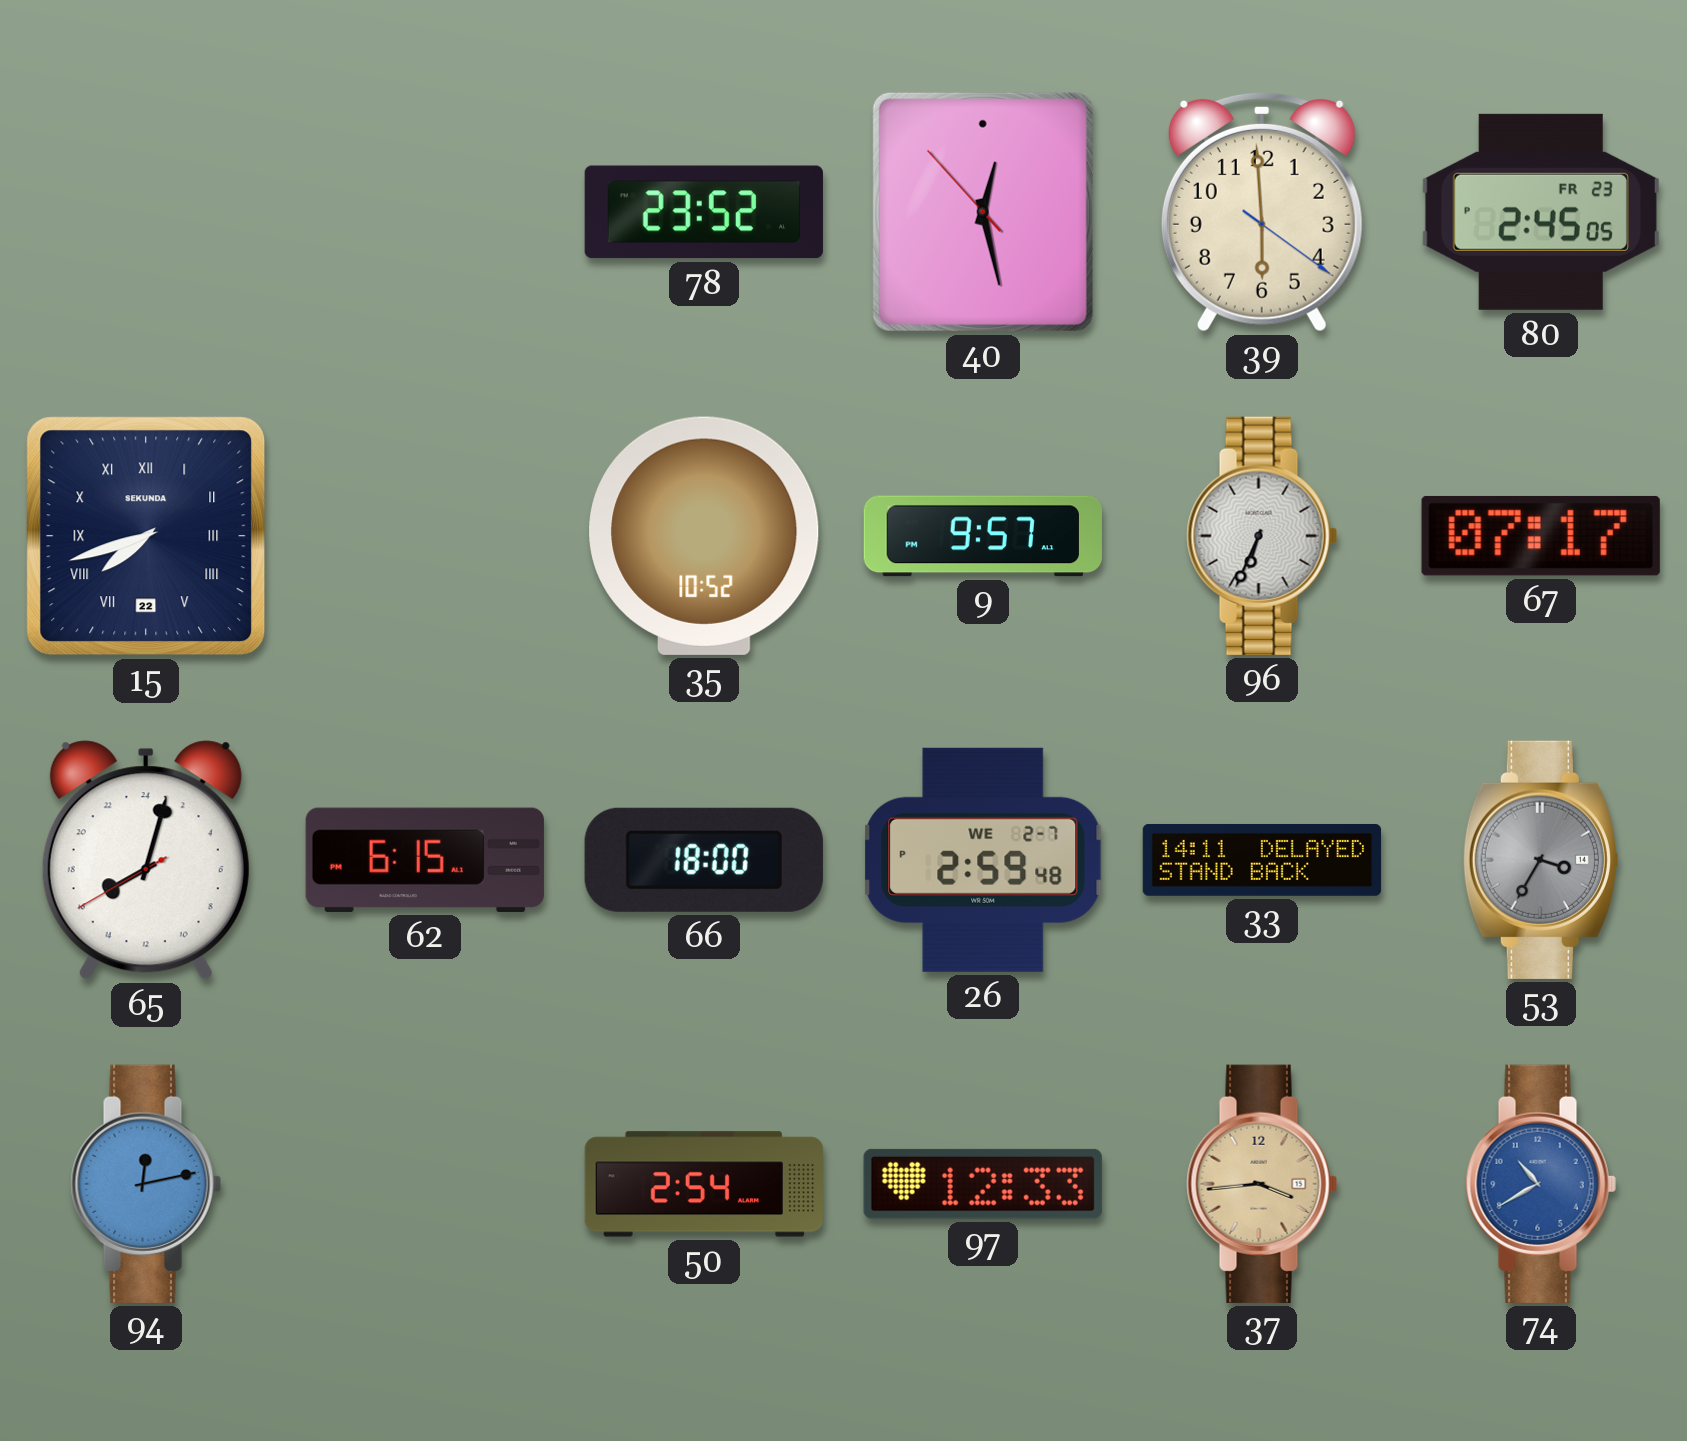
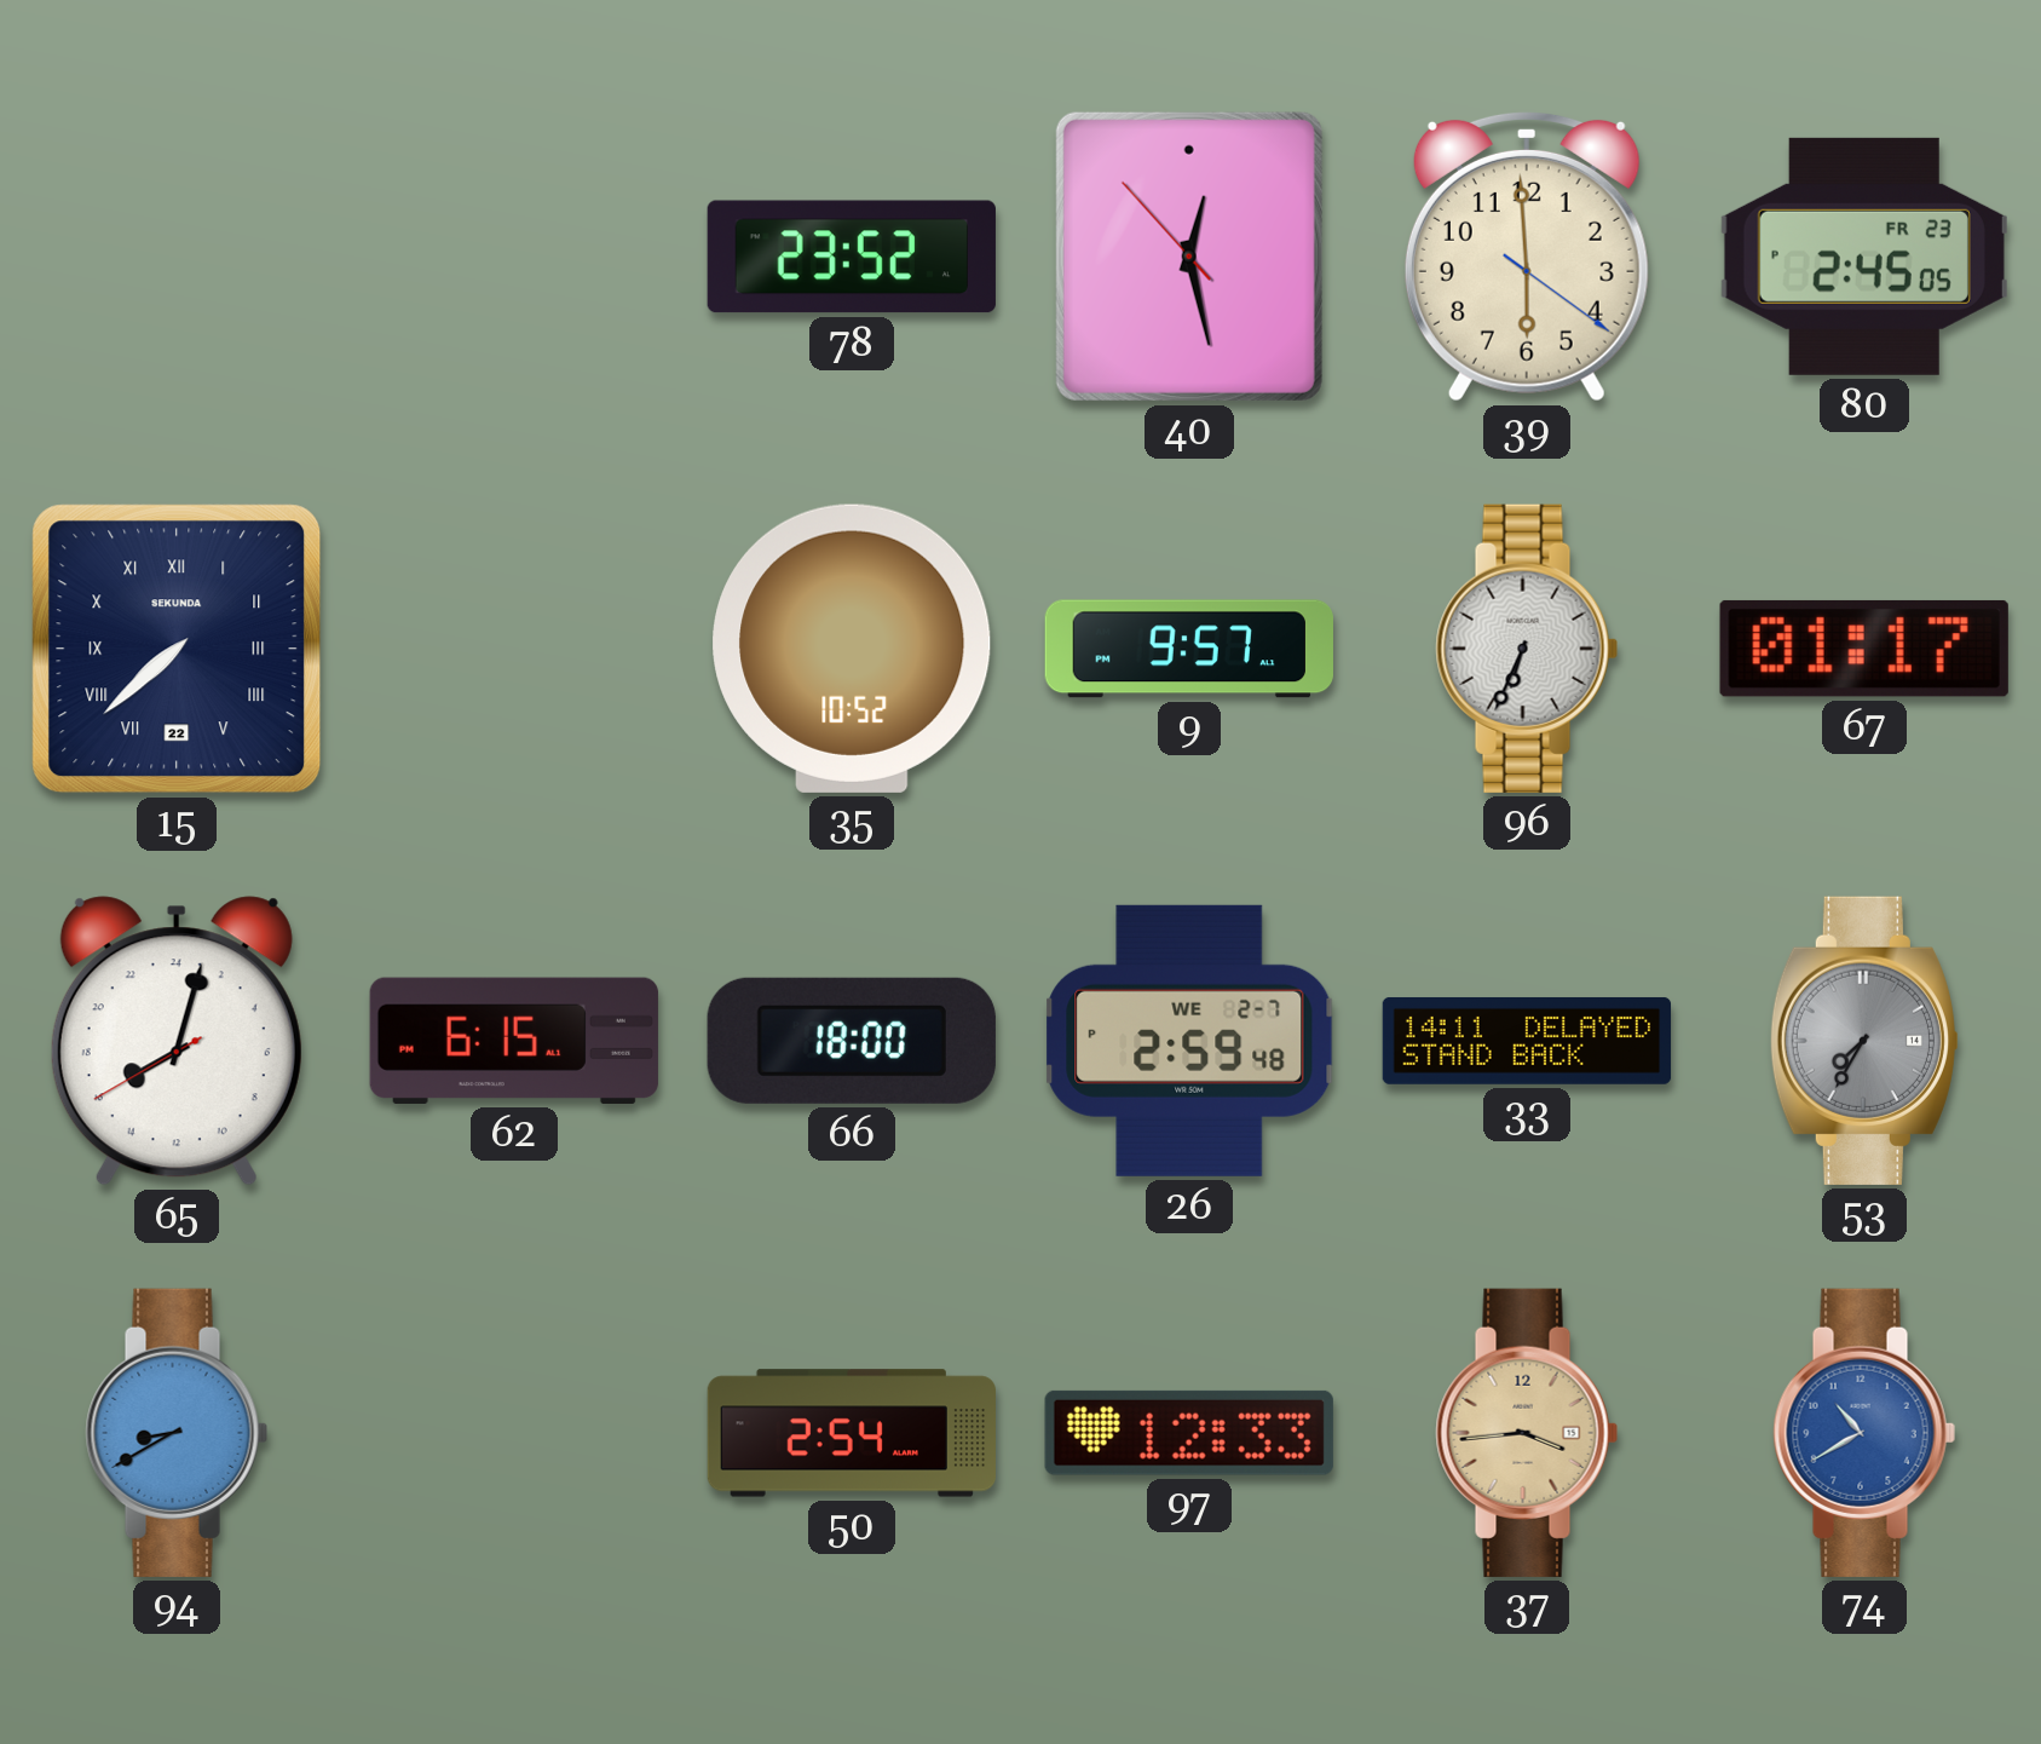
15: 7:42 -> 7:38
67: 07:17 -> 01:17
53: 3:35 -> 7:35
94: 12:13 -> 8:40
